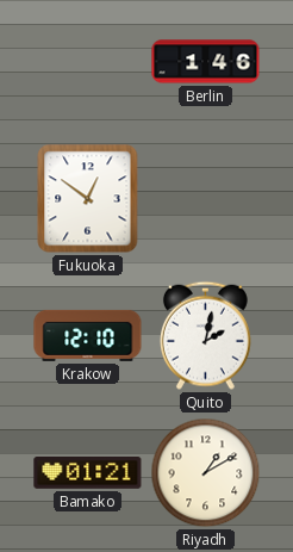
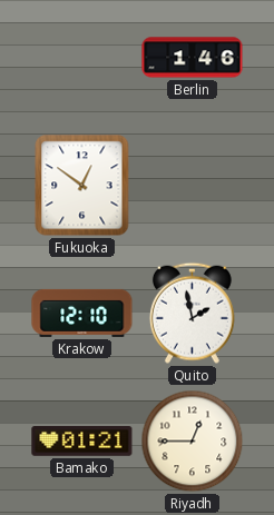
Quito: 2:02 -> 1:58
Riyadh: 1:10 -> 12:45
